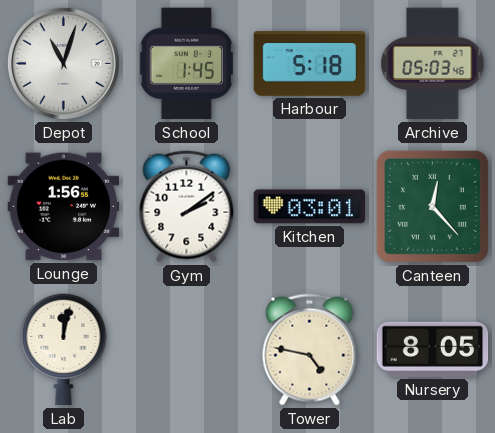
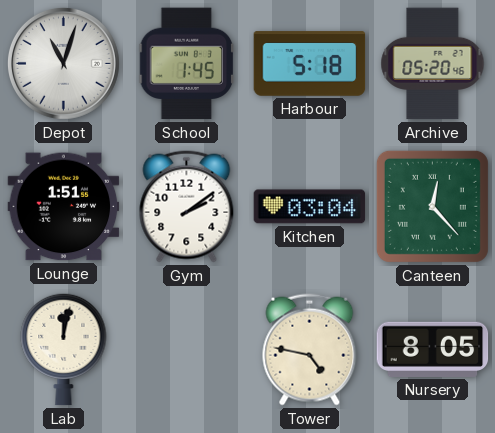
Archive: 05:03 -> 05:20
Lounge: 1:56 -> 1:51
Kitchen: 03:01 -> 03:04
